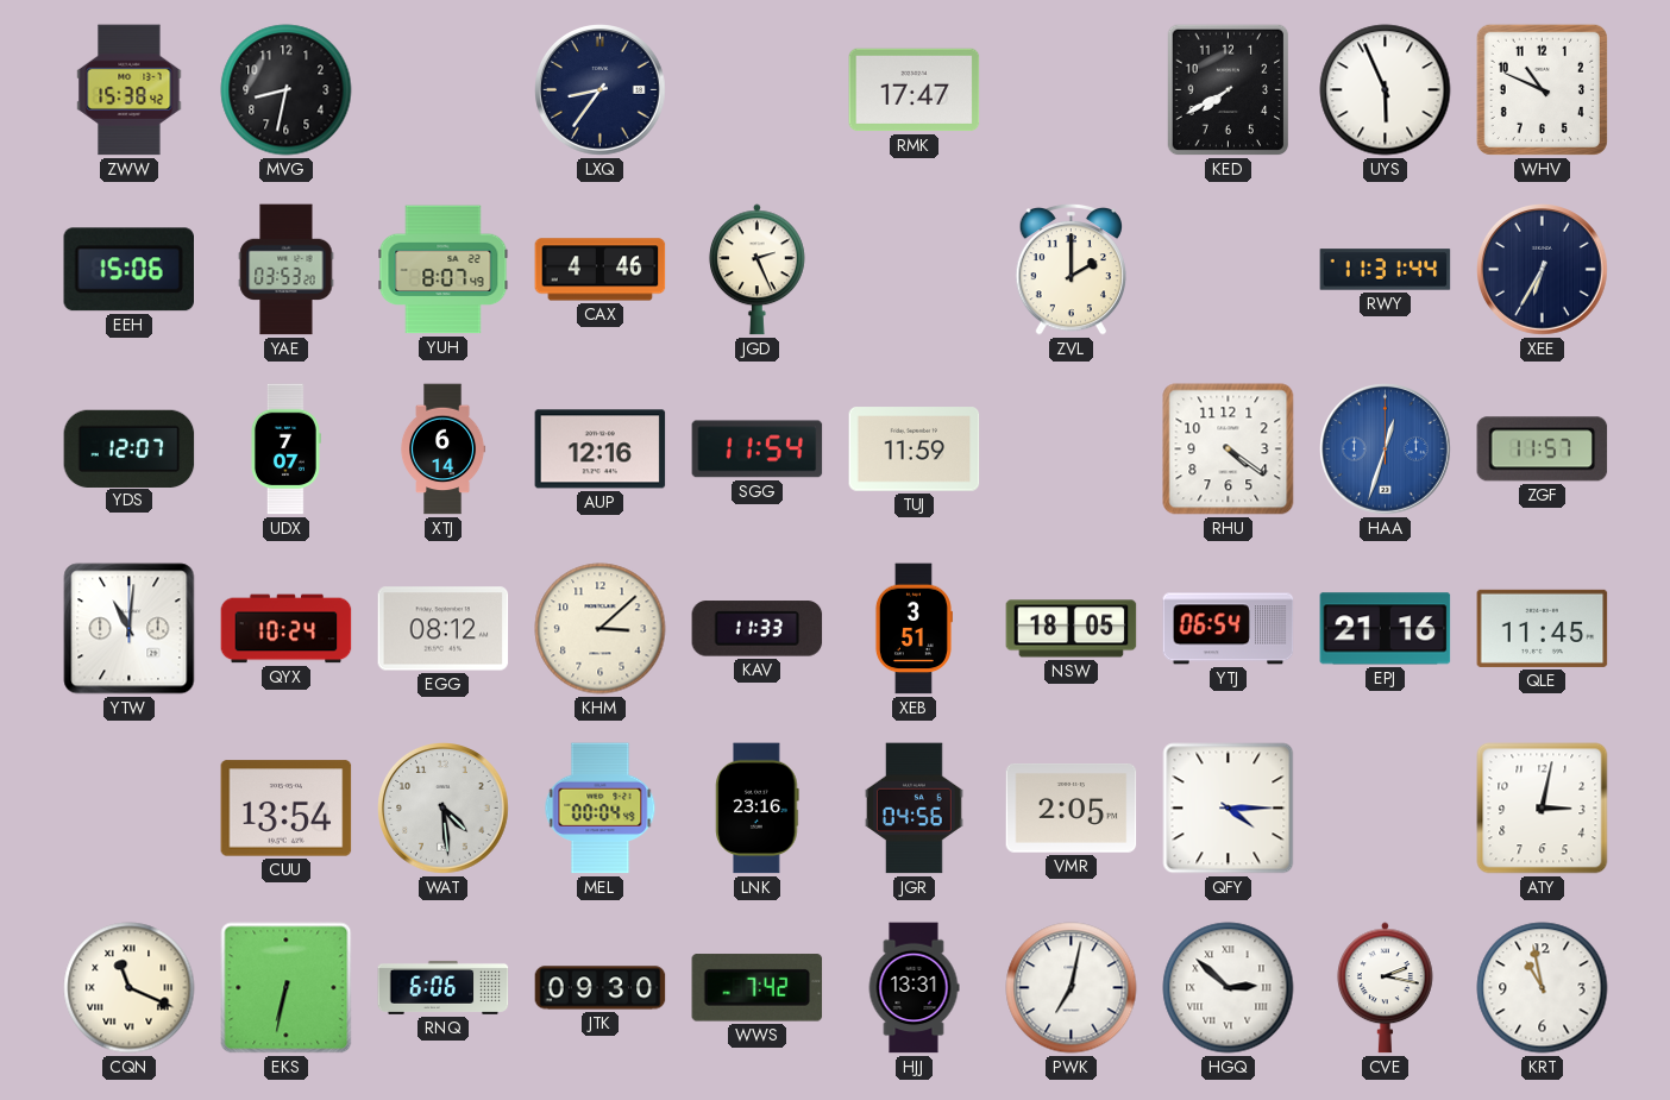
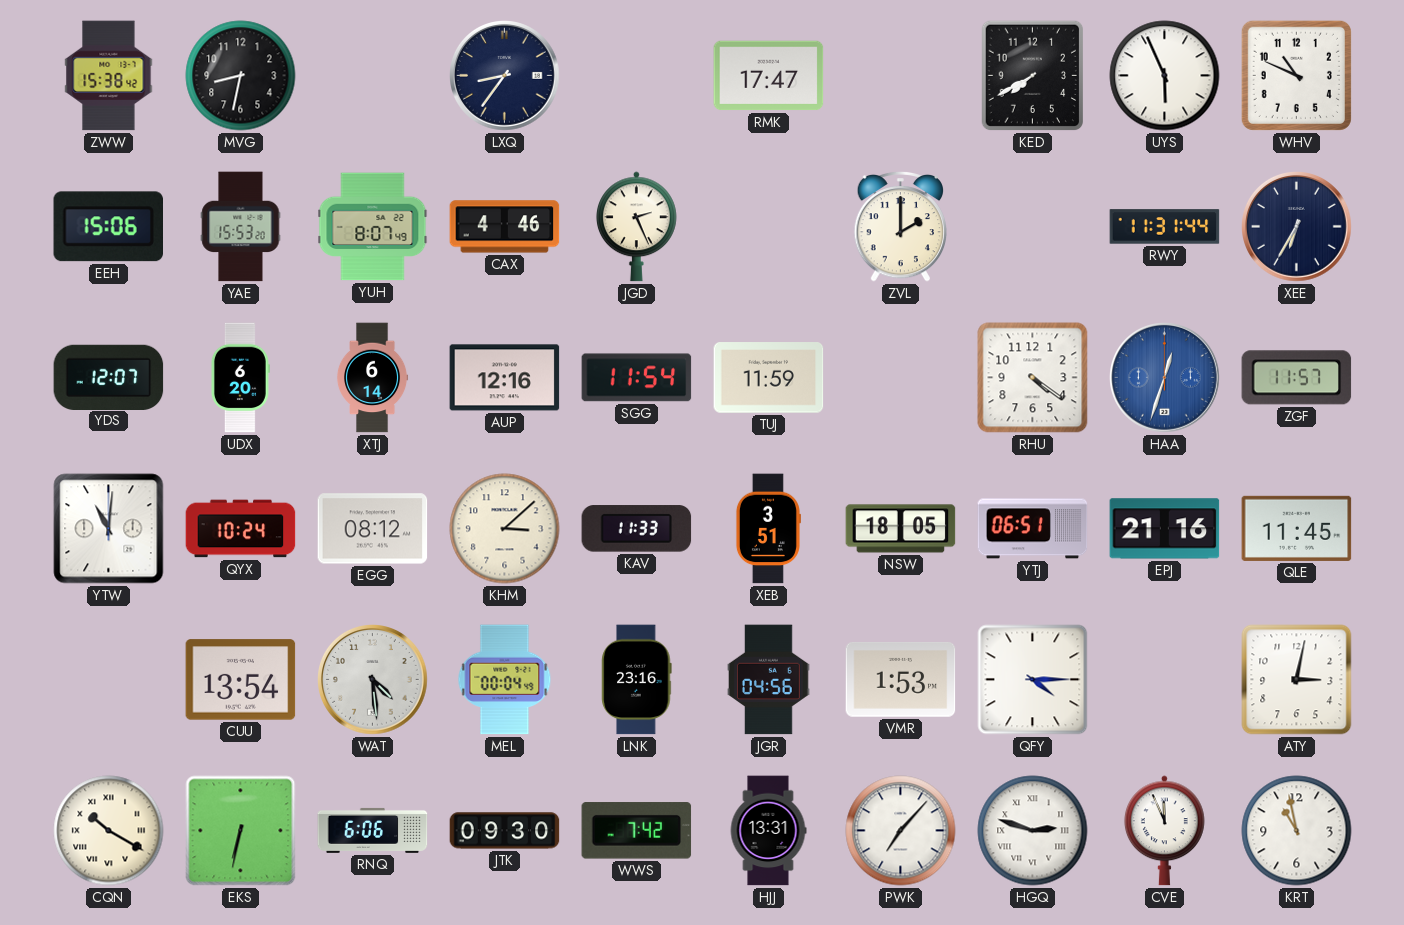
YAE: 03:53 -> 15:53
UDX: 7:07 -> 6:20
YTJ: 06:54 -> 06:51
VMR: 2:05 -> 1:53
CQN: 11:19 -> 10:20
PWK: 7:02 -> 7:07
HGQ: 2:52 -> 2:48
CVE: 2:17 -> 11:56
